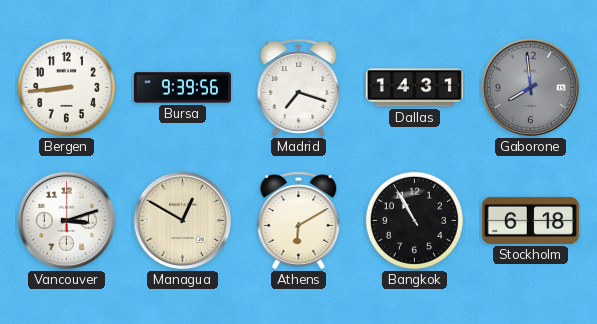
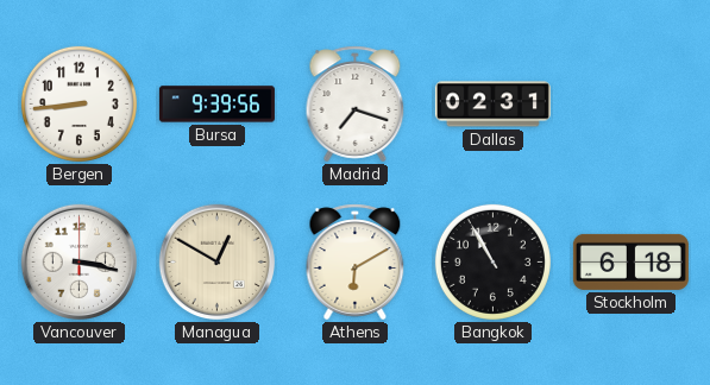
Dallas: 14:31 -> 02:31
Gaborone: 7:59 -> none
Vancouver: 3:12 -> 3:17
